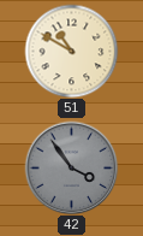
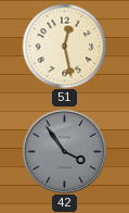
51: 10:50 -> 12:28
